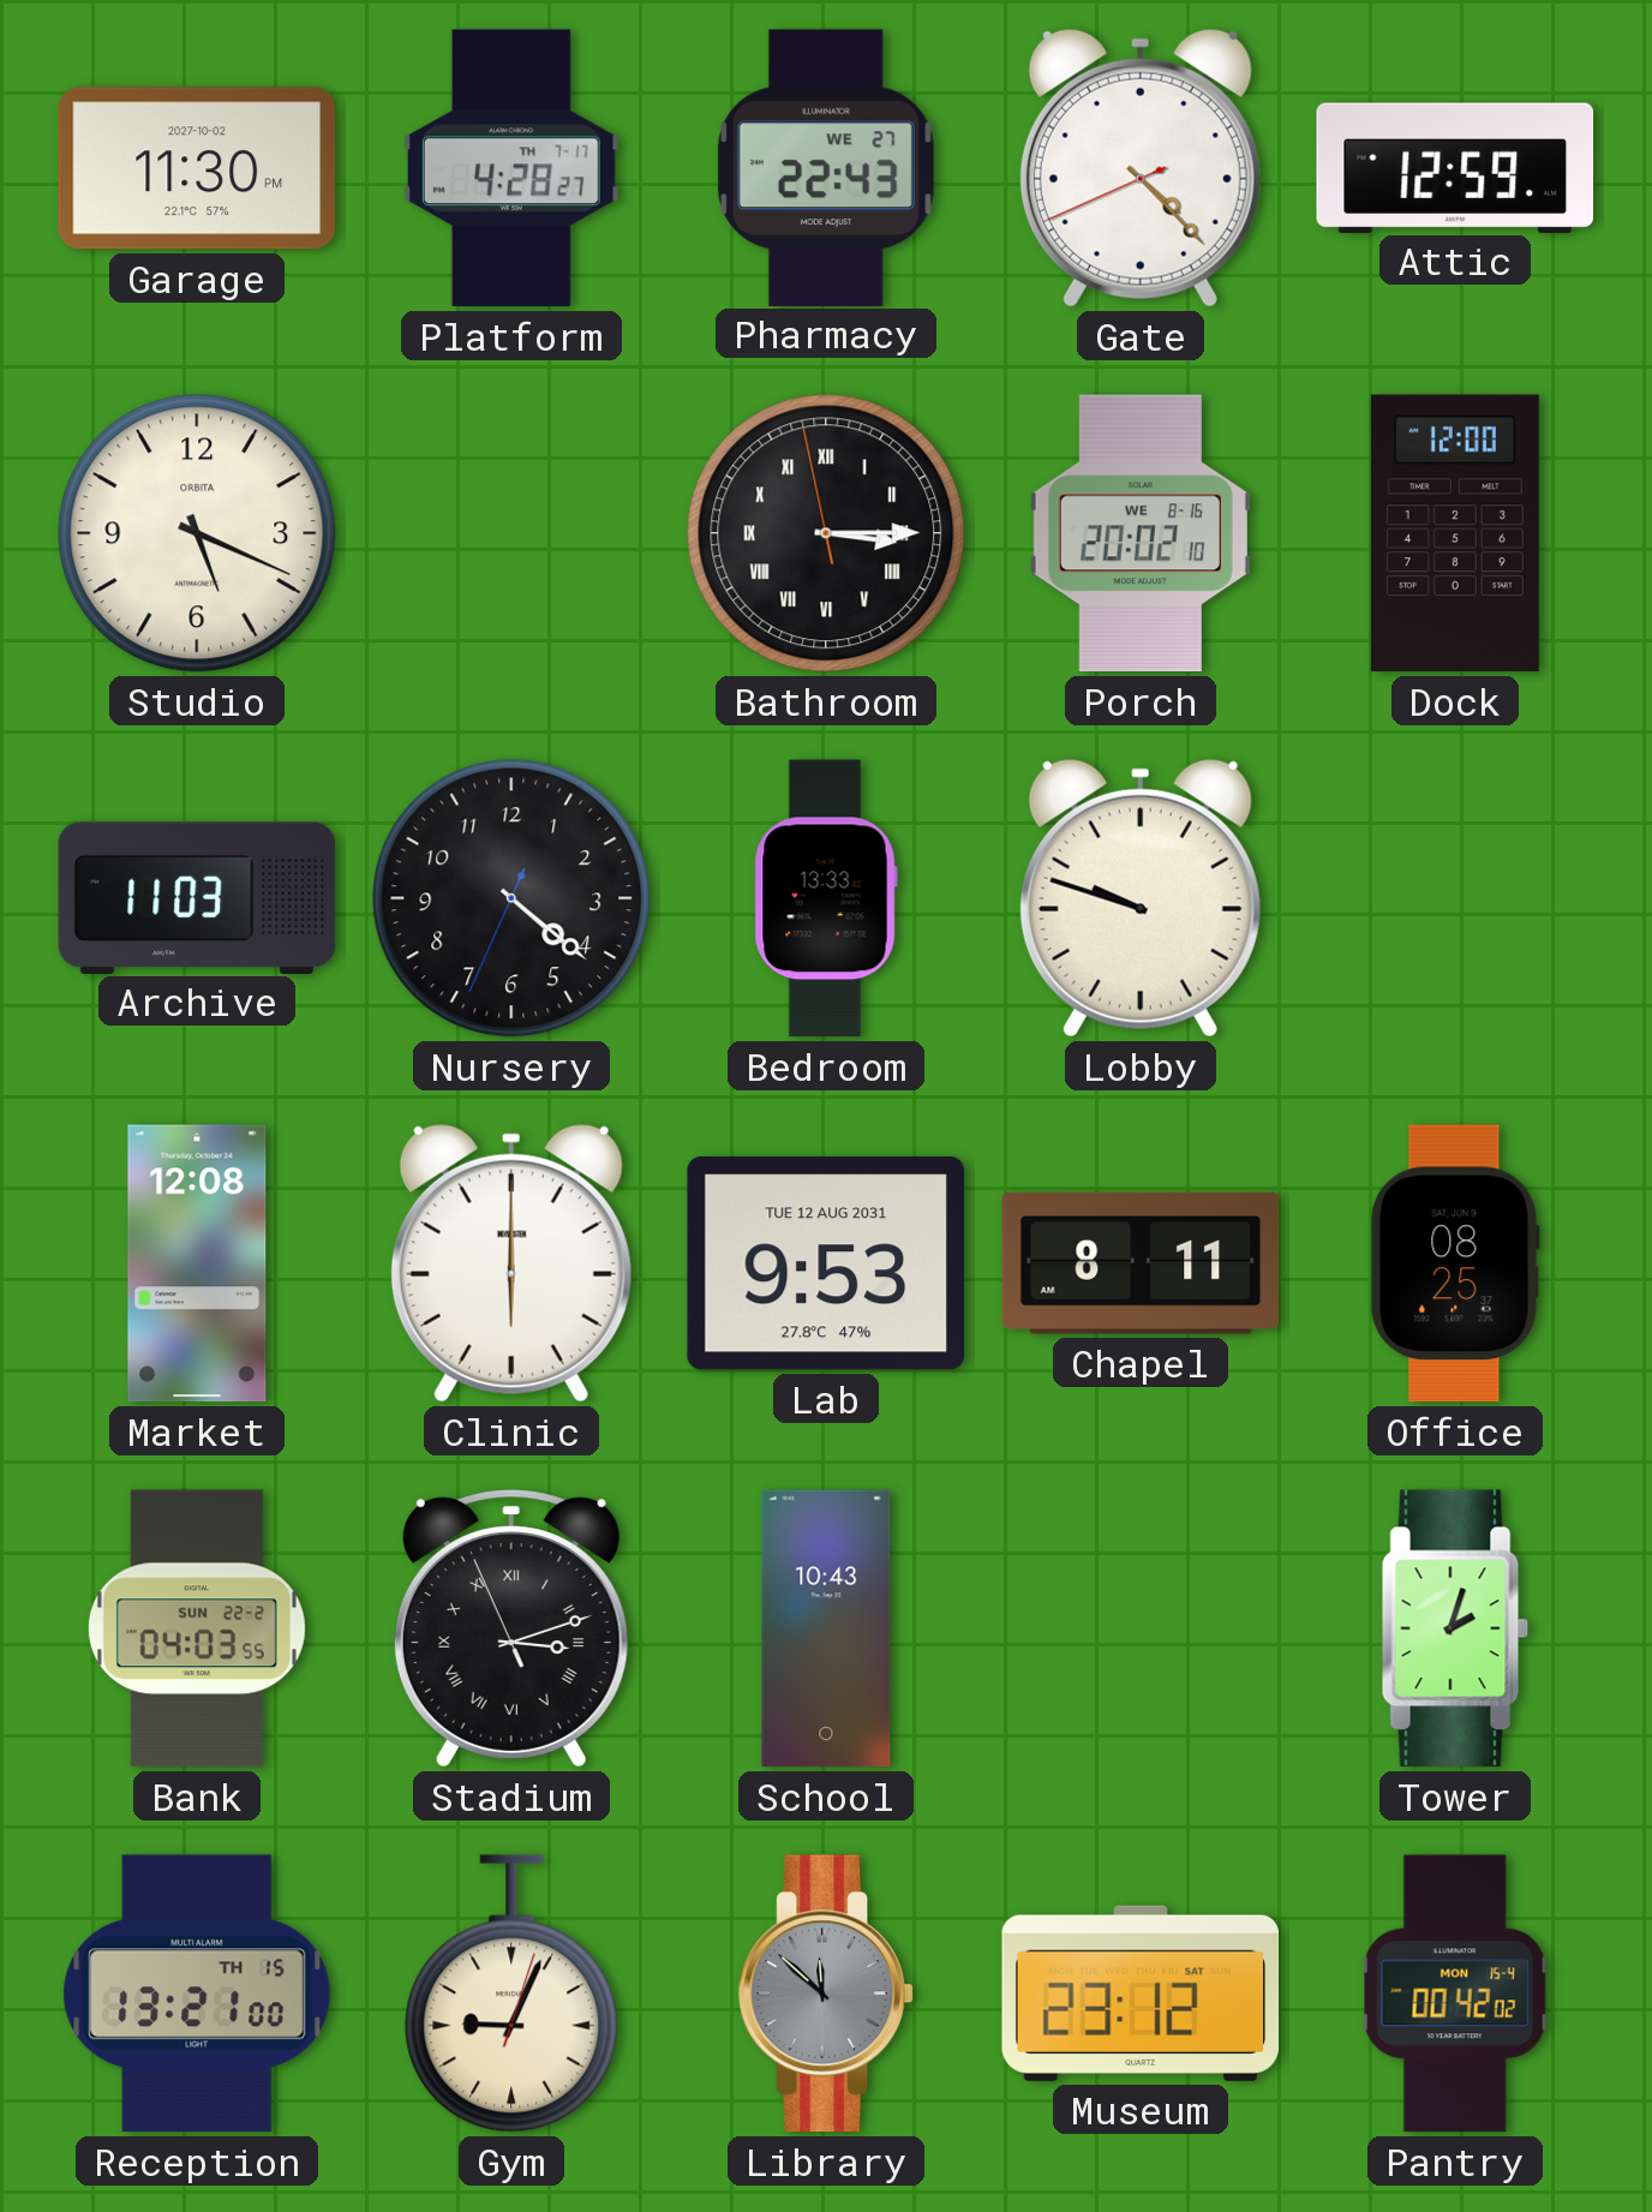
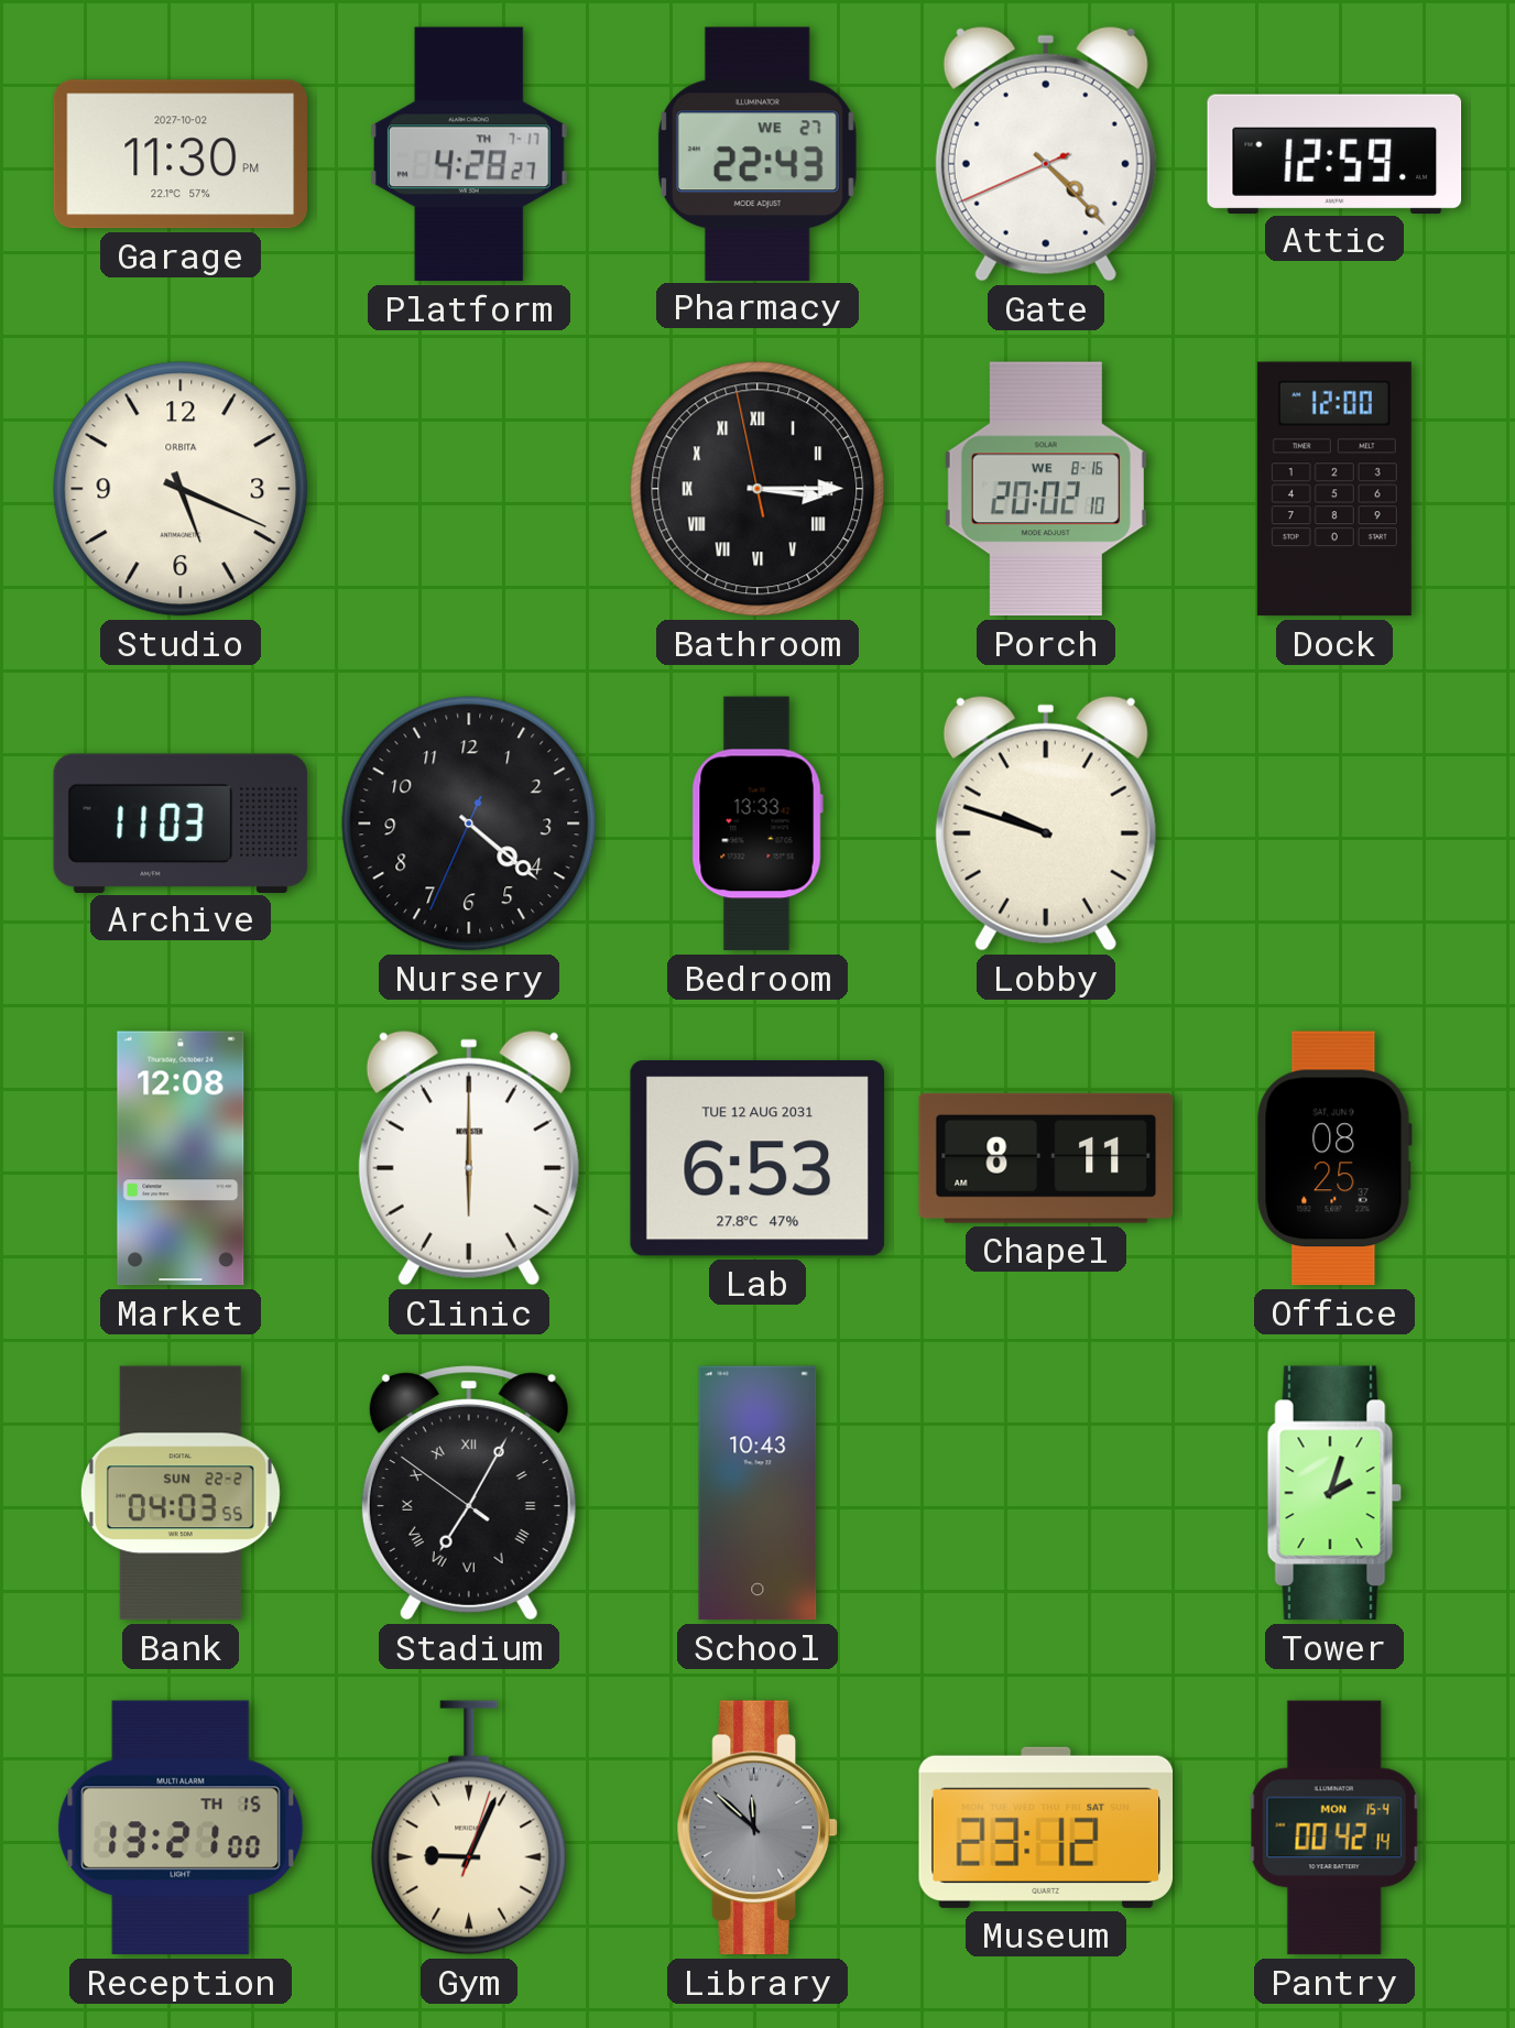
Lab: 9:53 -> 6:53
Stadium: 3:11 -> 7:04
Pantry: 00:42:02 -> 00:42:14
